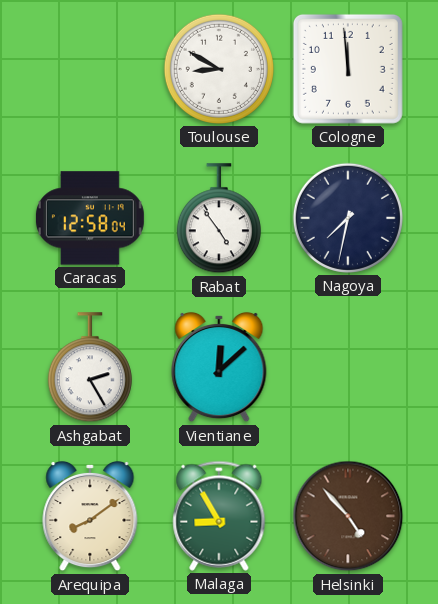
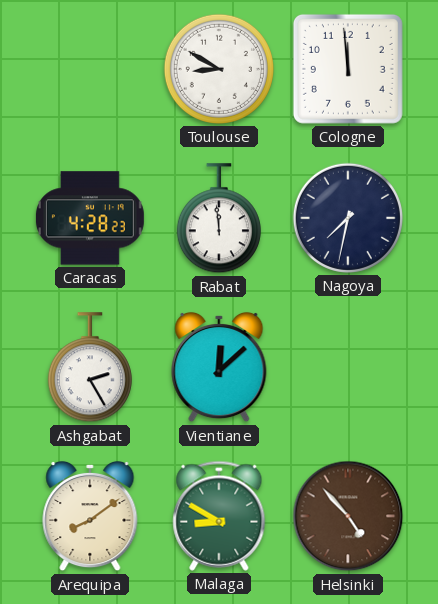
Caracas: 12:58 -> 4:28
Rabat: 4:54 -> 11:59
Malaga: 8:55 -> 8:50
